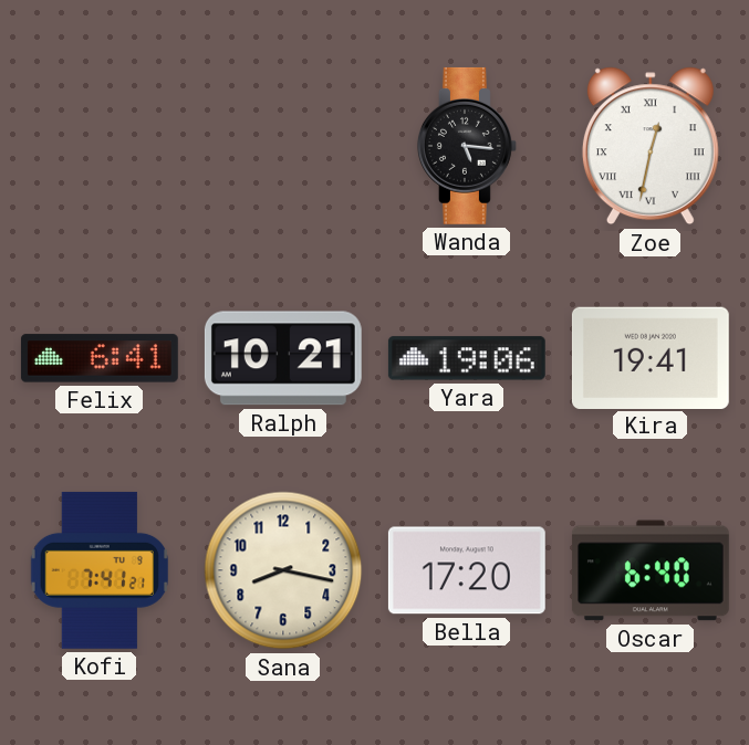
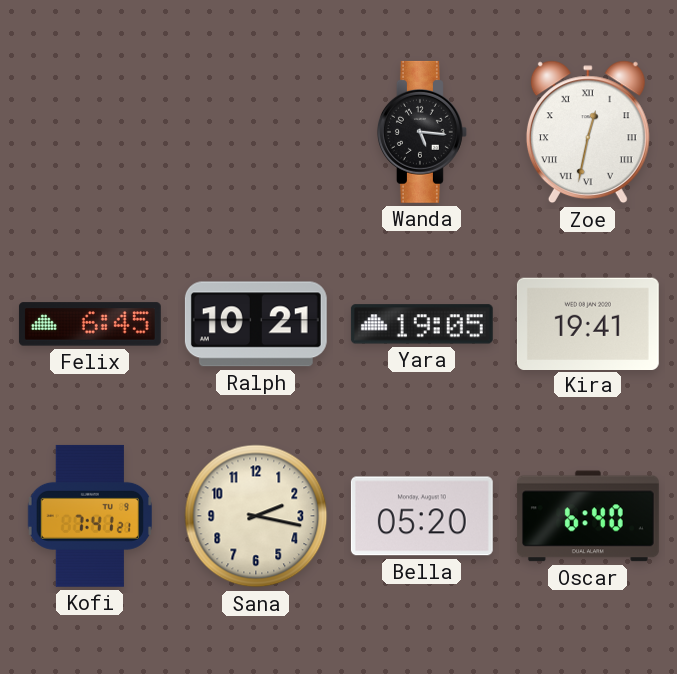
Felix: 6:41 -> 6:45
Yara: 19:06 -> 19:05
Sana: 8:17 -> 2:17
Bella: 17:20 -> 05:20
